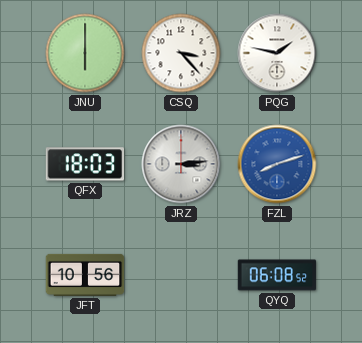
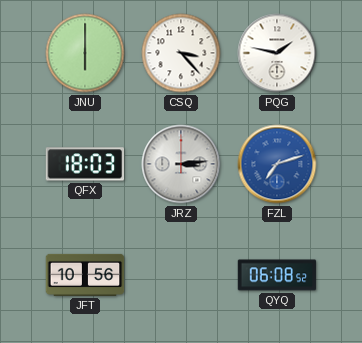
FZL: 8:12 -> 7:12
